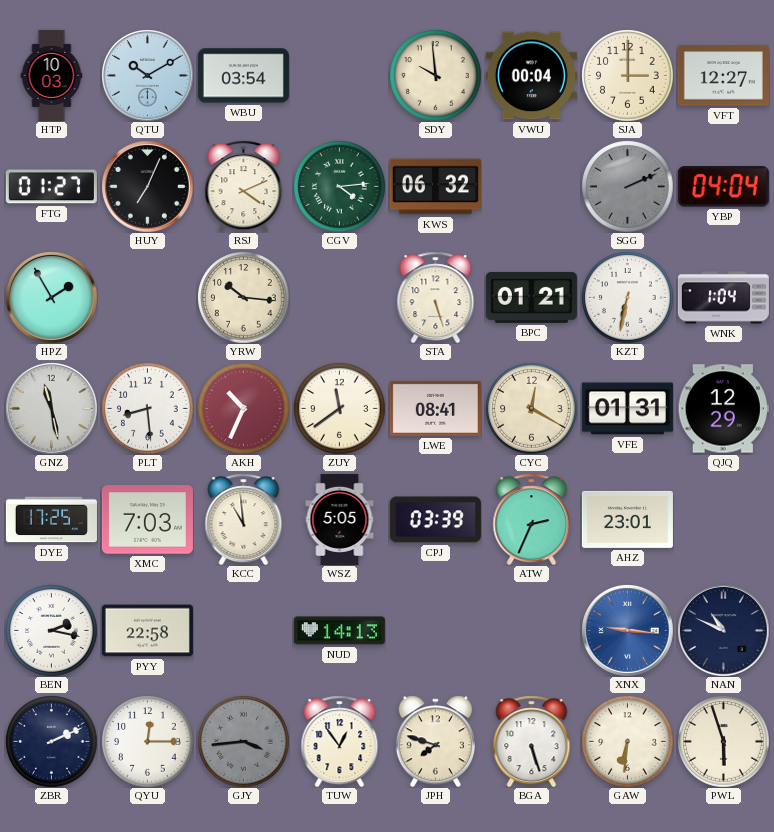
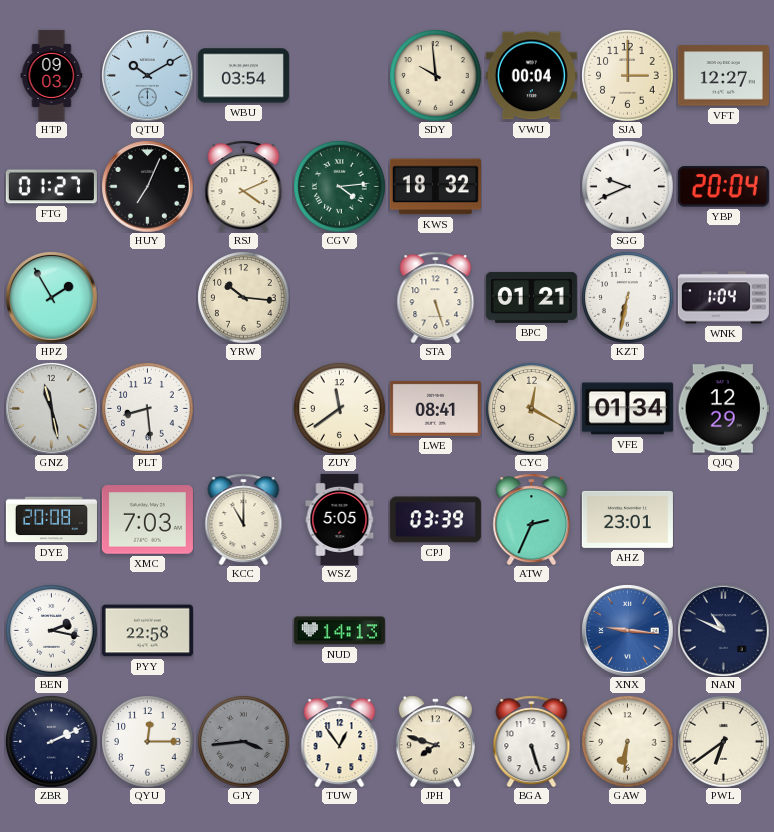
HTP: 10:03 -> 09:03
KWS: 06:32 -> 18:32
SGG: 2:11 -> 9:41
SGG dial: grey -> white
YBP: 04:04 -> 20:04
AKH: 10:34 -> none
VFE: 01:31 -> 01:34
DYE: 17:25 -> 20:08
KCC: 10:59 -> 11:00
PWL: 5:57 -> 6:39
